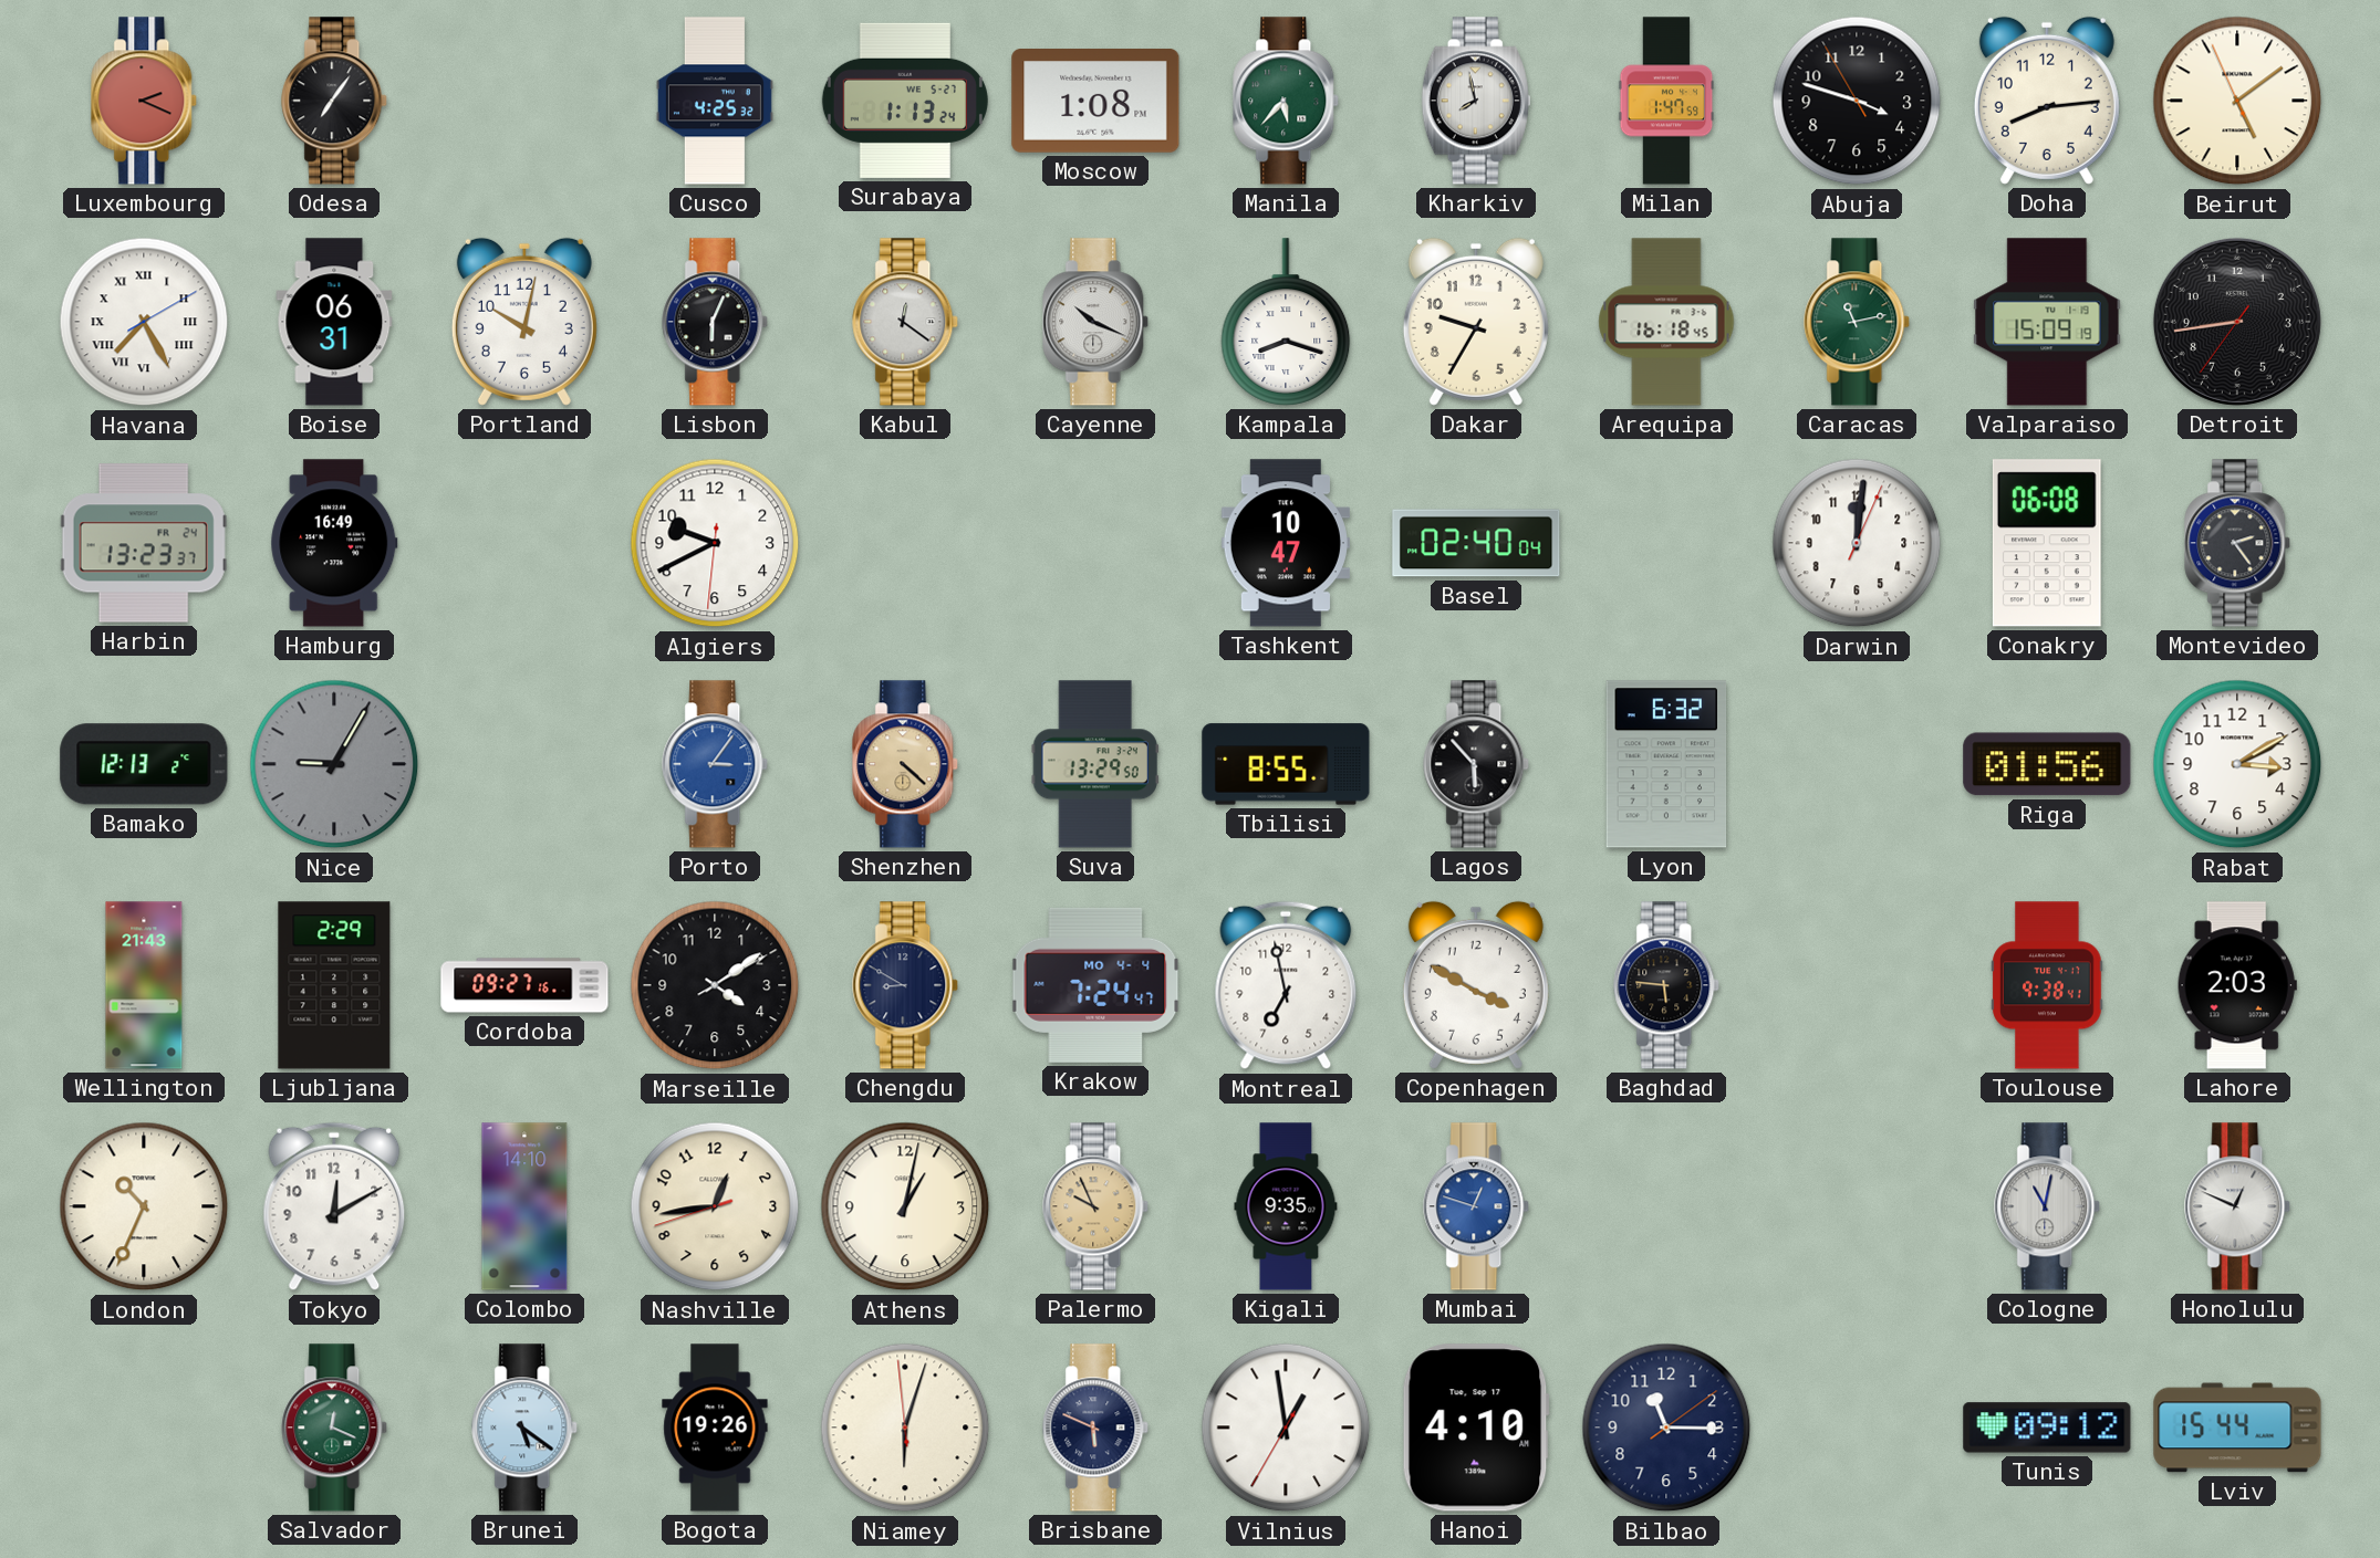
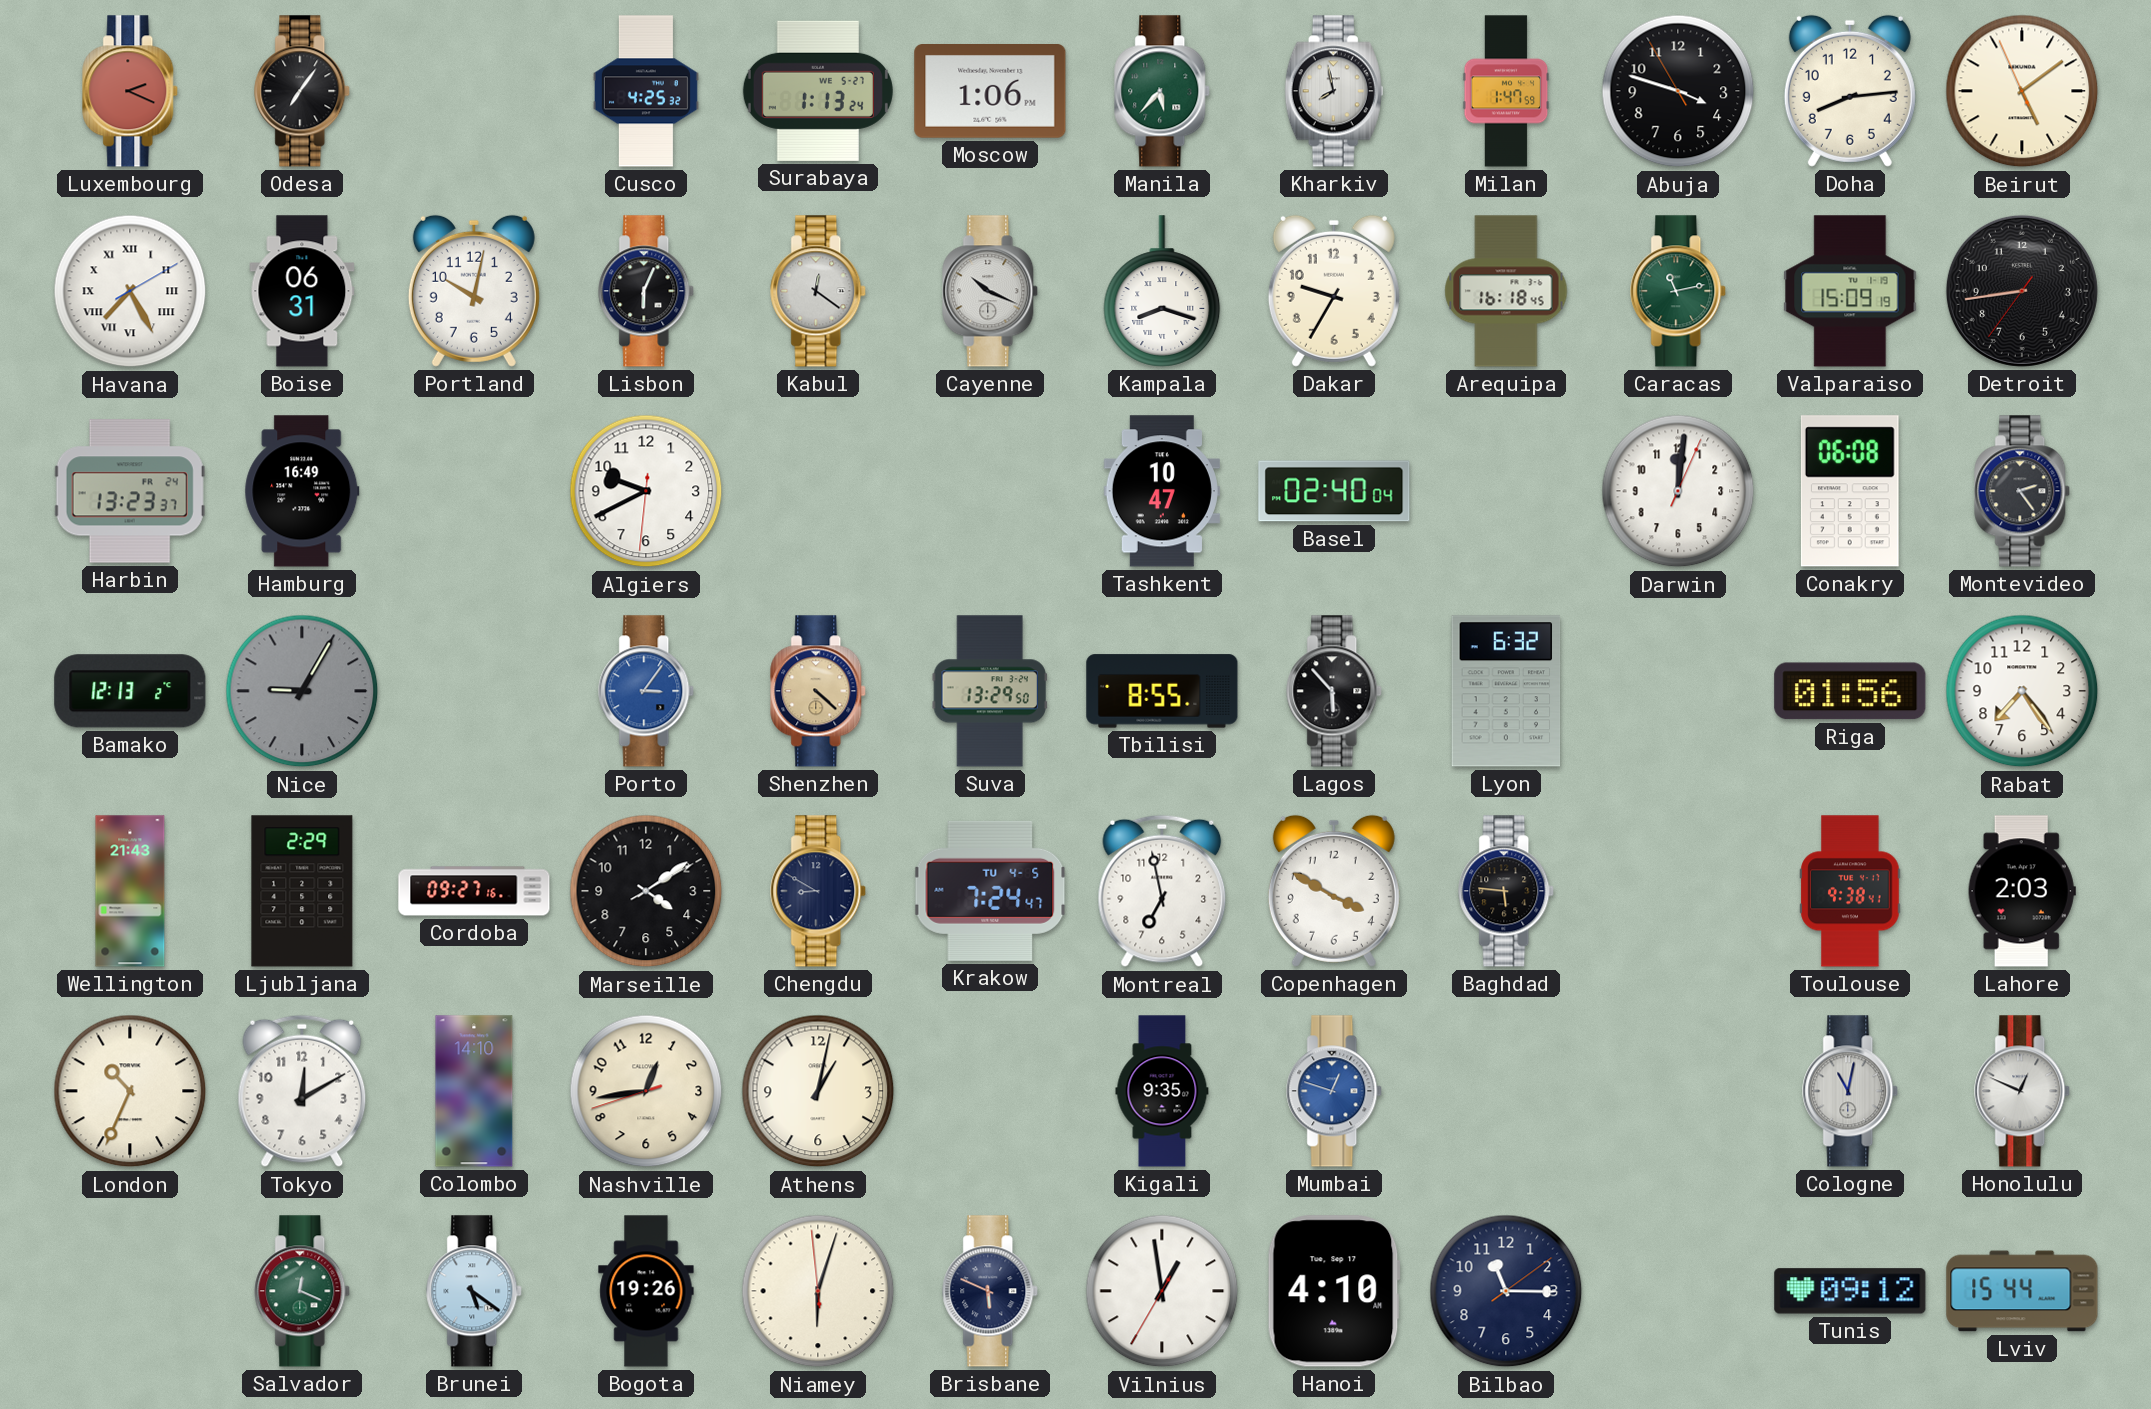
Moscow: 1:08 -> 1:06
Rabat: 3:10 -> 7:24
Krakow date: MO 4-4 -> TU 4-5
Palermo: 9:56 -> none
